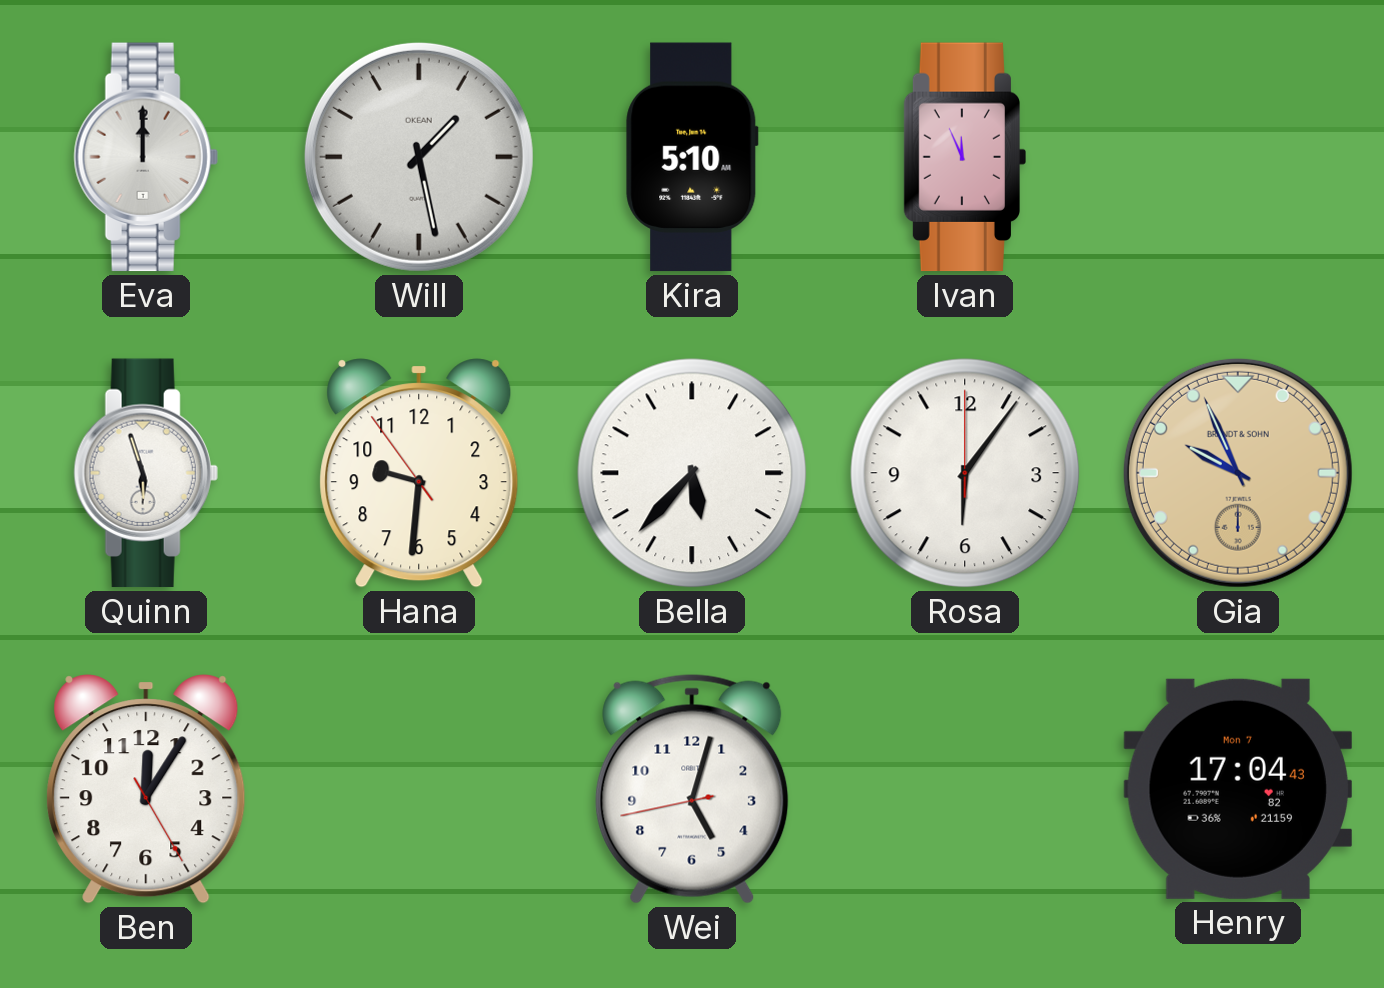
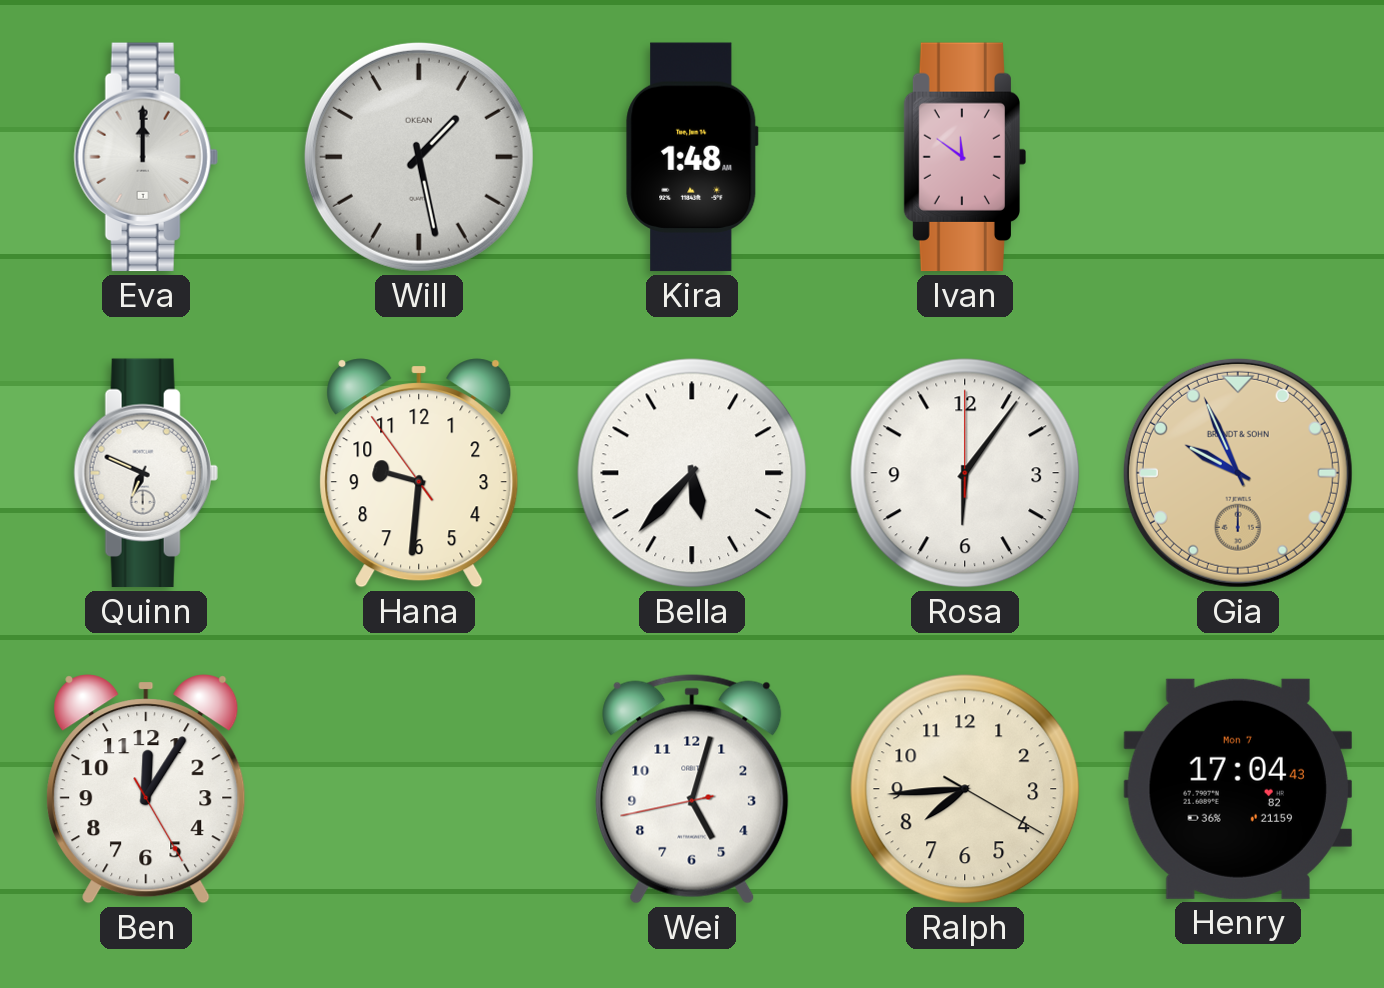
Kira: 5:10 -> 1:48
Ivan: 11:56 -> 11:51
Quinn: 5:57 -> 6:49
Ralph: none -> 7:44
